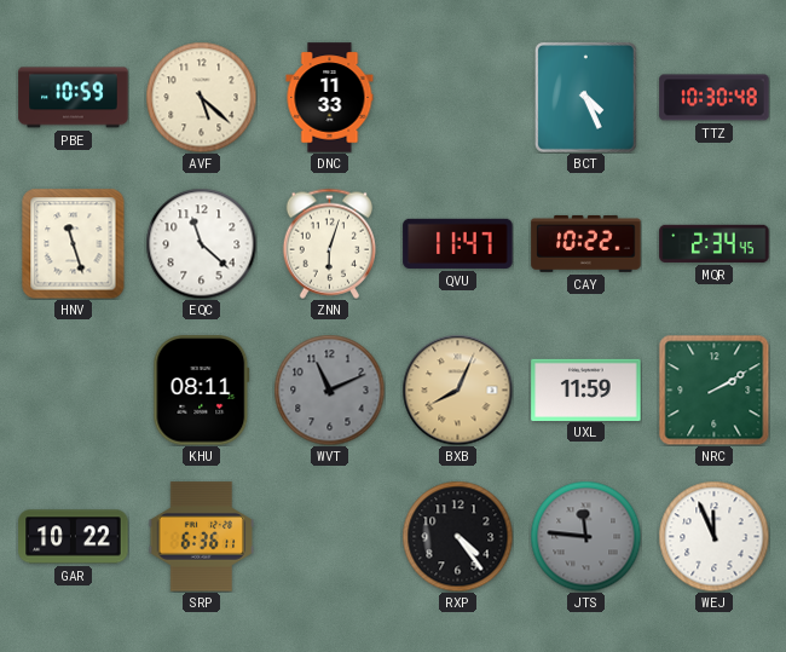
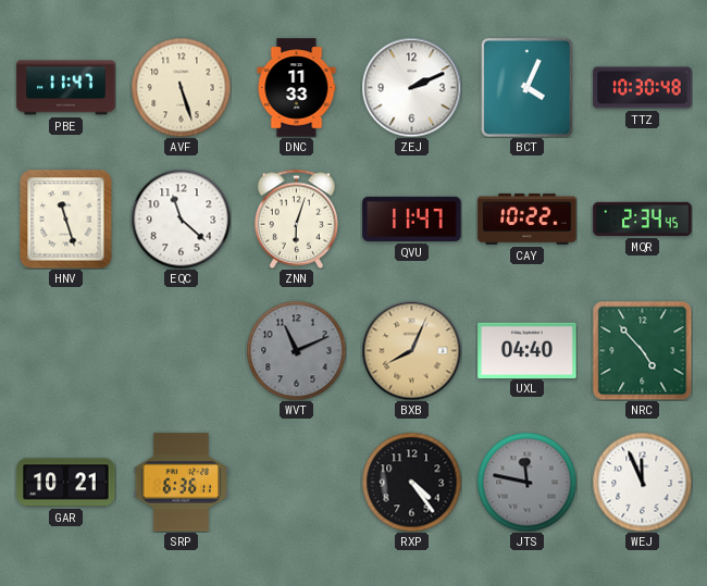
PBE: 10:59 -> 11:47
AVF: 5:22 -> 5:27
ZEJ: none -> 2:11
BCT: 4:26 -> 4:04
KHU: 08:11 -> none
UXL: 11:59 -> 04:40
NRC: 2:10 -> 4:53
GAR: 10:22 -> 10:21
JTS: 11:46 -> 11:47
